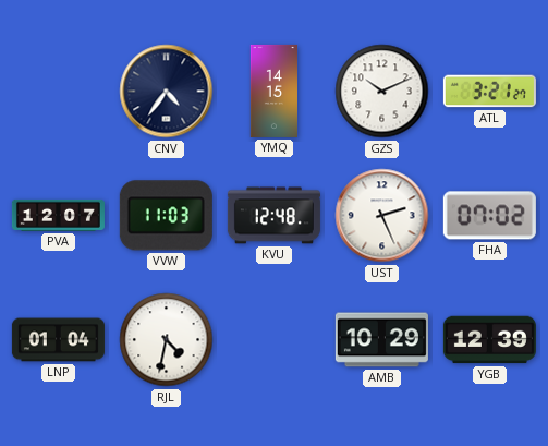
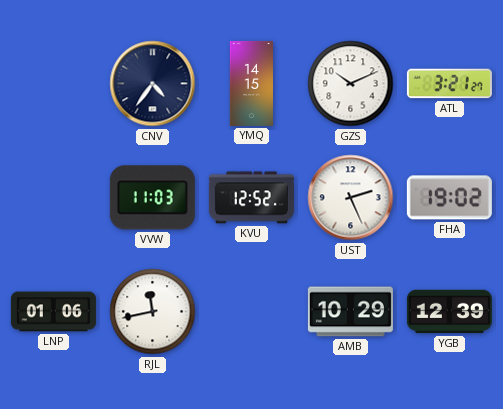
PVA: 12:07 -> none
KVU: 12:48 -> 12:52
FHA: 07:02 -> 19:02
LNP: 01:04 -> 01:06
RJL: 4:32 -> 11:43
